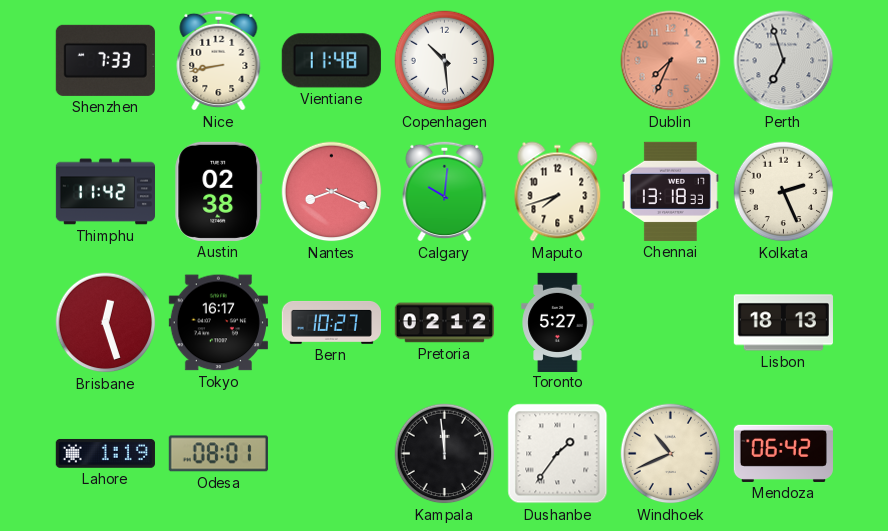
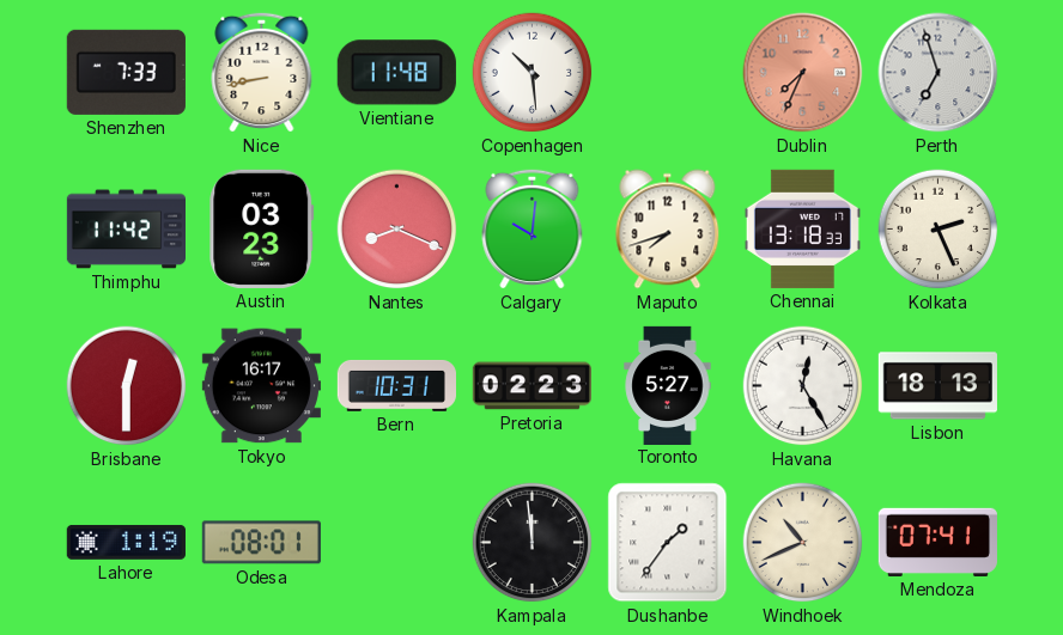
Austin: 02:38 -> 03:23
Brisbane: 12:27 -> 12:30
Bern: 10:27 -> 10:31
Pretoria: 02:12 -> 02:23
Havana: none -> 12:25
Mendoza: 06:42 -> 07:41
